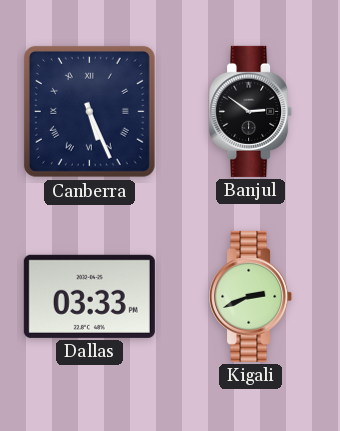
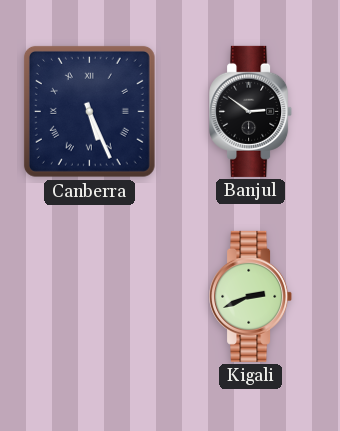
Dallas: 03:33 -> none
